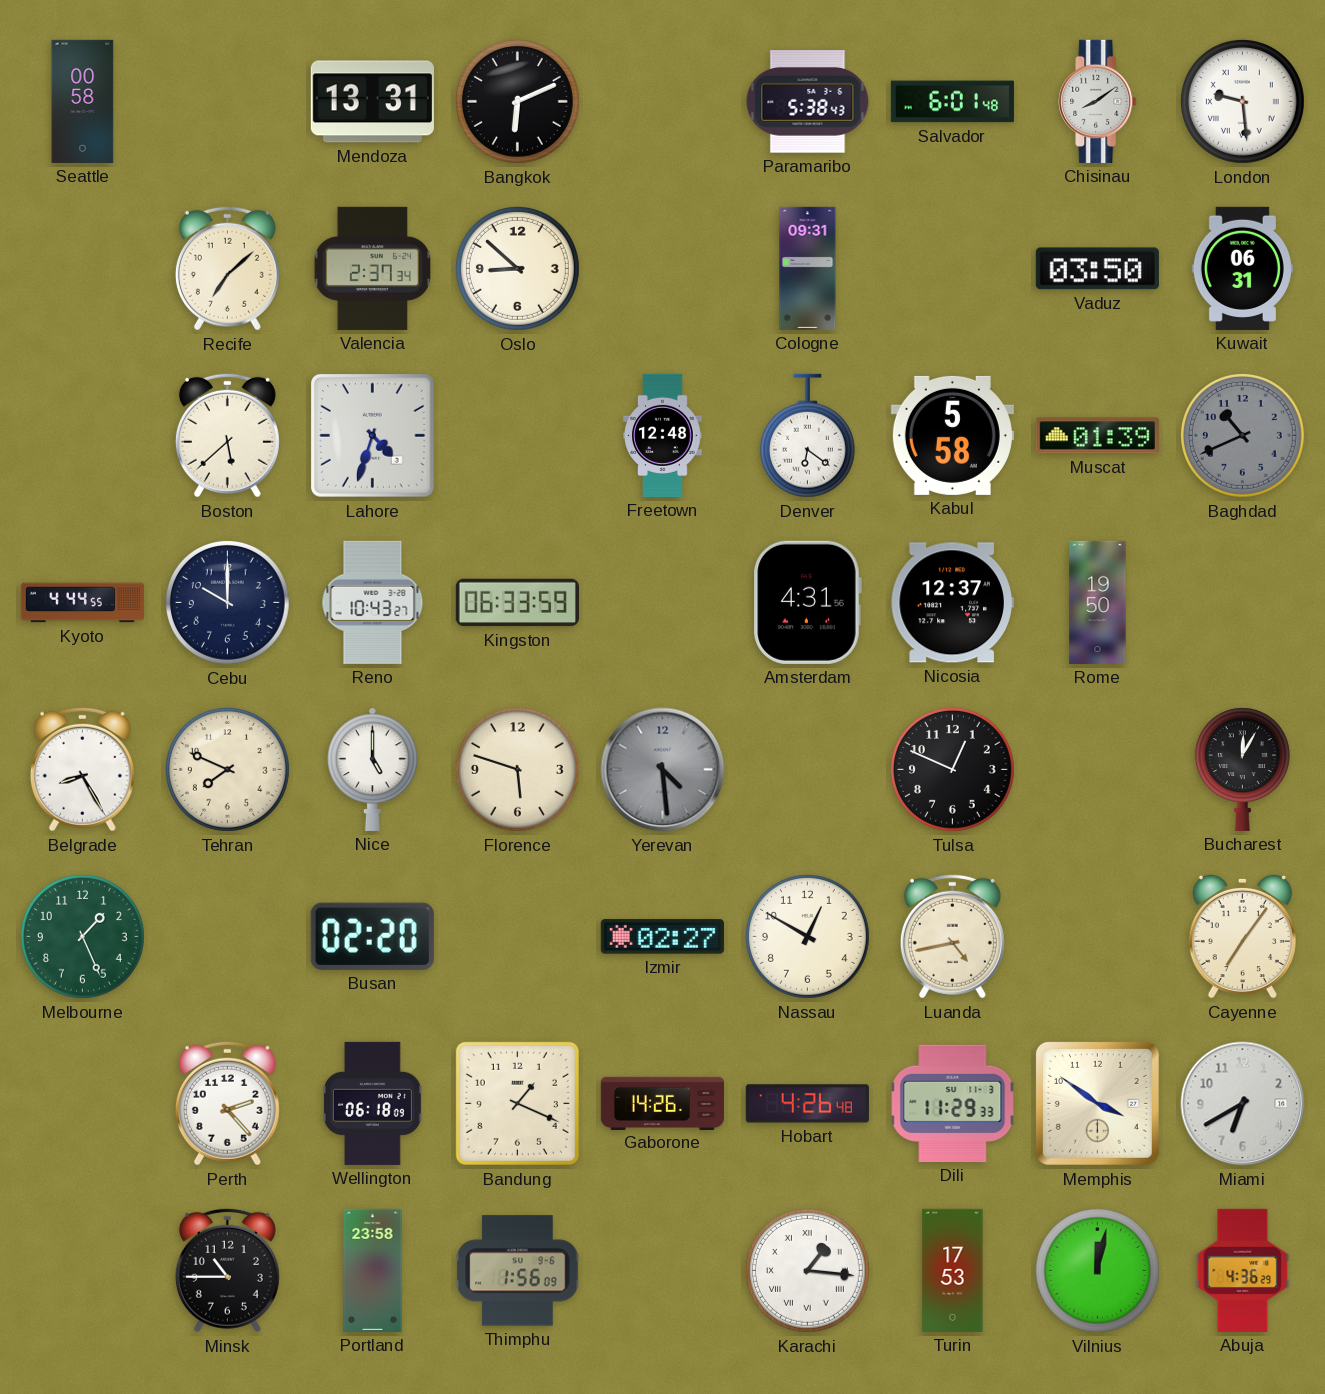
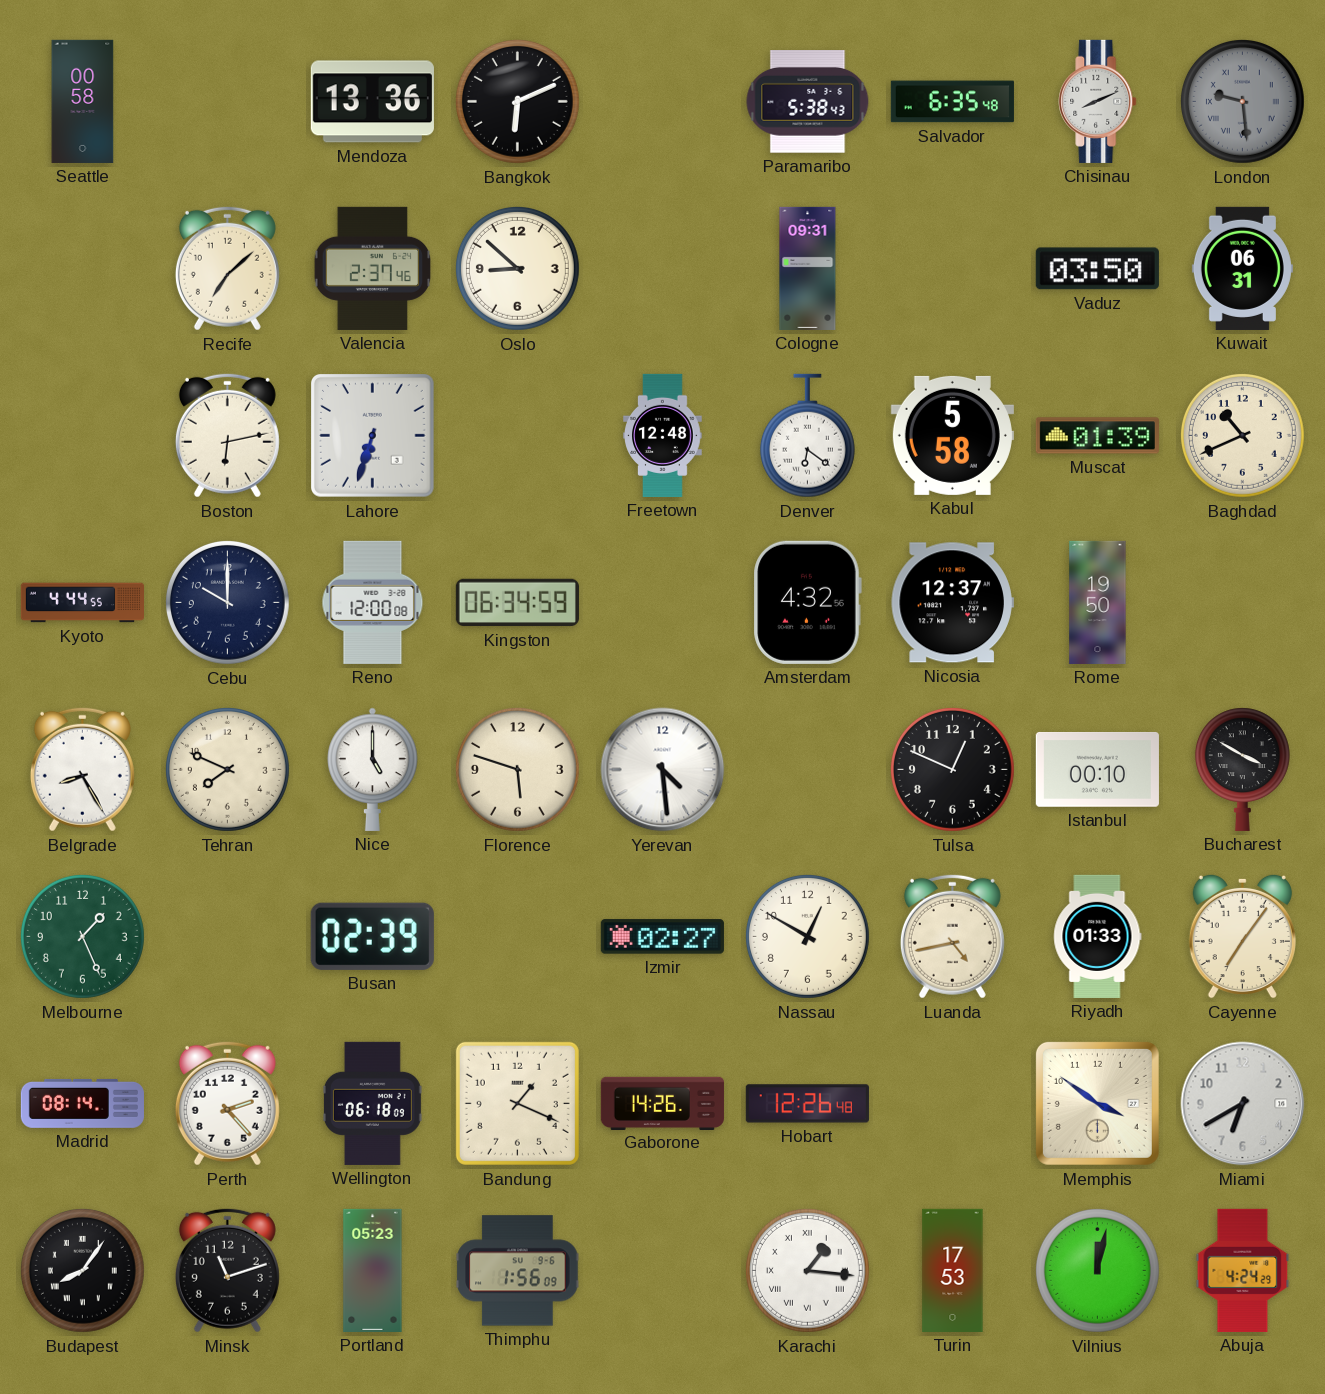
Mendoza: 13:31 -> 13:36
Salvador: 6:01 -> 6:35
Chisinau: 8:09 -> 8:11
London dial: white -> grey
Valencia: 2:37:34 -> 2:37:46
Boston: 5:38 -> 6:13
Lahore: 4:33 -> 6:33
Baghdad dial: grey -> cream
Reno: 10:43 -> 12:00
Kingston: 06:33 -> 06:34
Amsterdam: 4:31 -> 4:32
Yerevan dial: grey -> white
Istanbul: none -> 00:10
Bucharest: 12:05 -> 3:50
Busan: 02:20 -> 02:39
Riyadh: none -> 01:33
Madrid: none -> 08:14
Hobart: 4:26 -> 12:26
Dili: 11:29 -> none
Budapest: none -> 8:06
Minsk: 10:45 -> 11:12
Portland: 23:58 -> 05:23
Abuja: 4:36 -> 4:24
